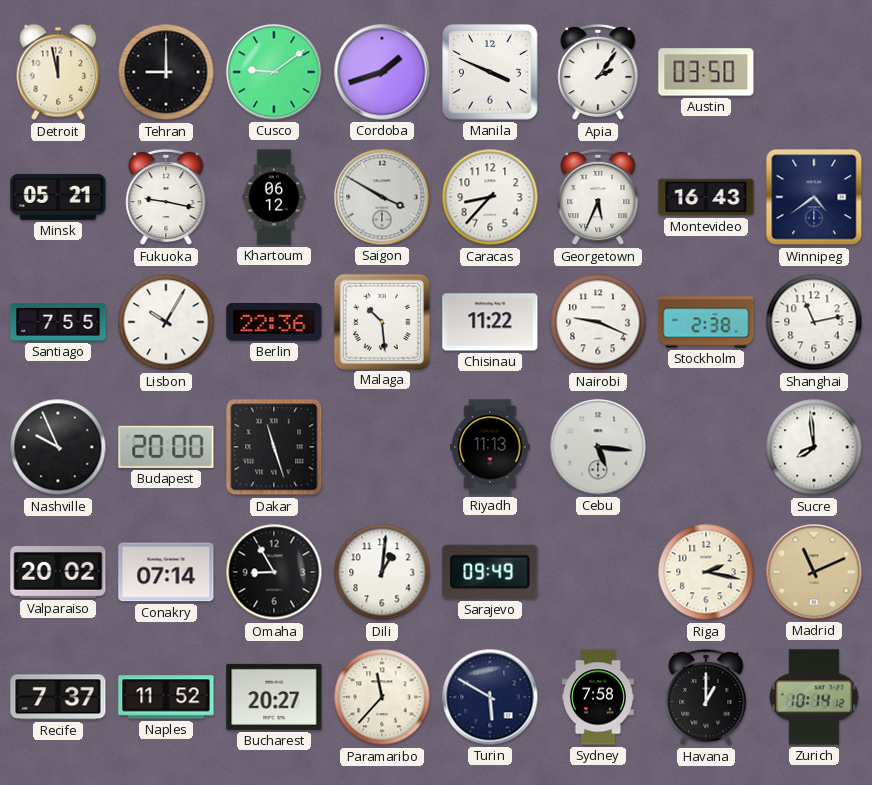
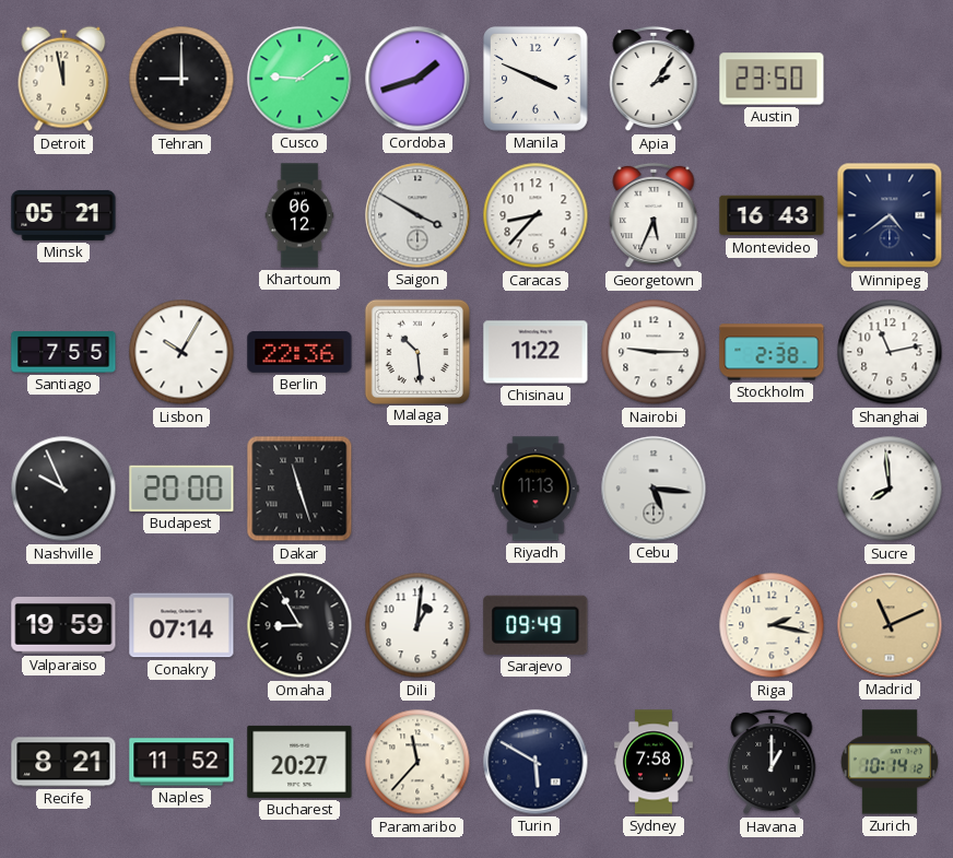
Austin: 03:50 -> 23:50
Fukuoka: 9:17 -> none
Nairobi: 9:19 -> 9:15
Valparaiso: 20:02 -> 19:59
Recife: 7:37 -> 8:21
